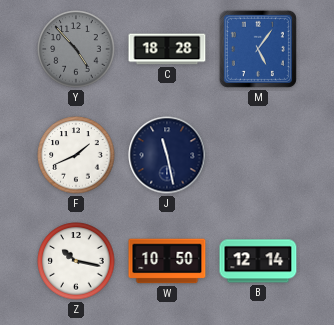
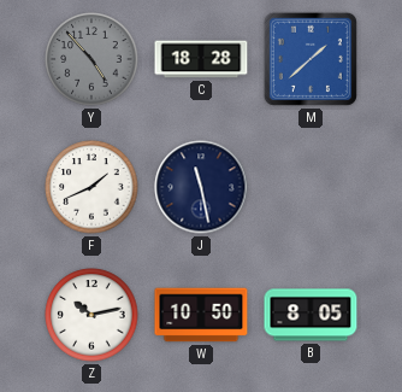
M: 5:06 -> 1:38
Z: 10:17 -> 10:13
B: 12:14 -> 8:05
